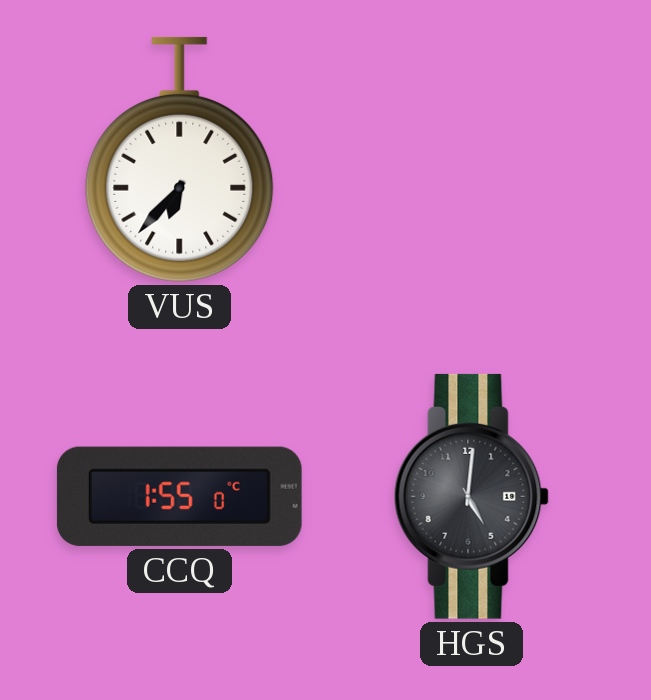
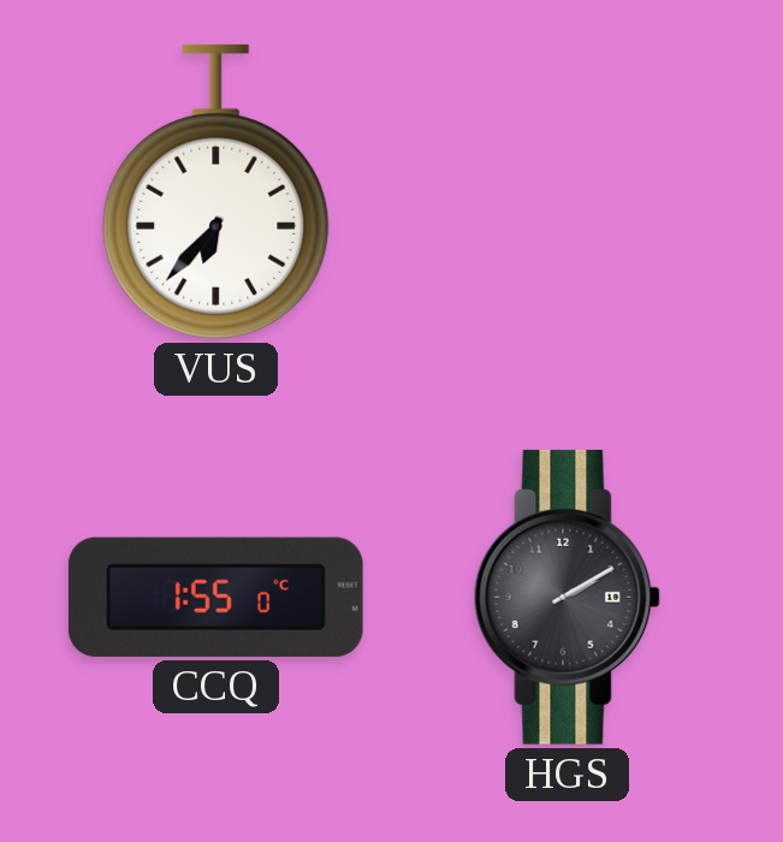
HGS: 5:01 -> 2:10
